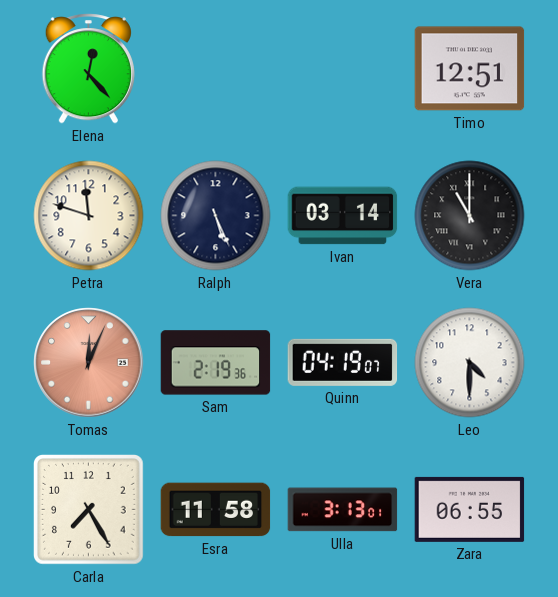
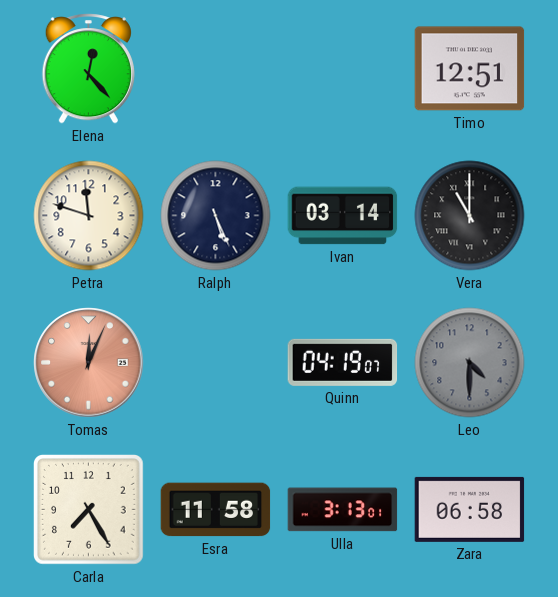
Sam: 2:19 -> none
Leo dial: white -> grey
Zara: 06:55 -> 06:58
